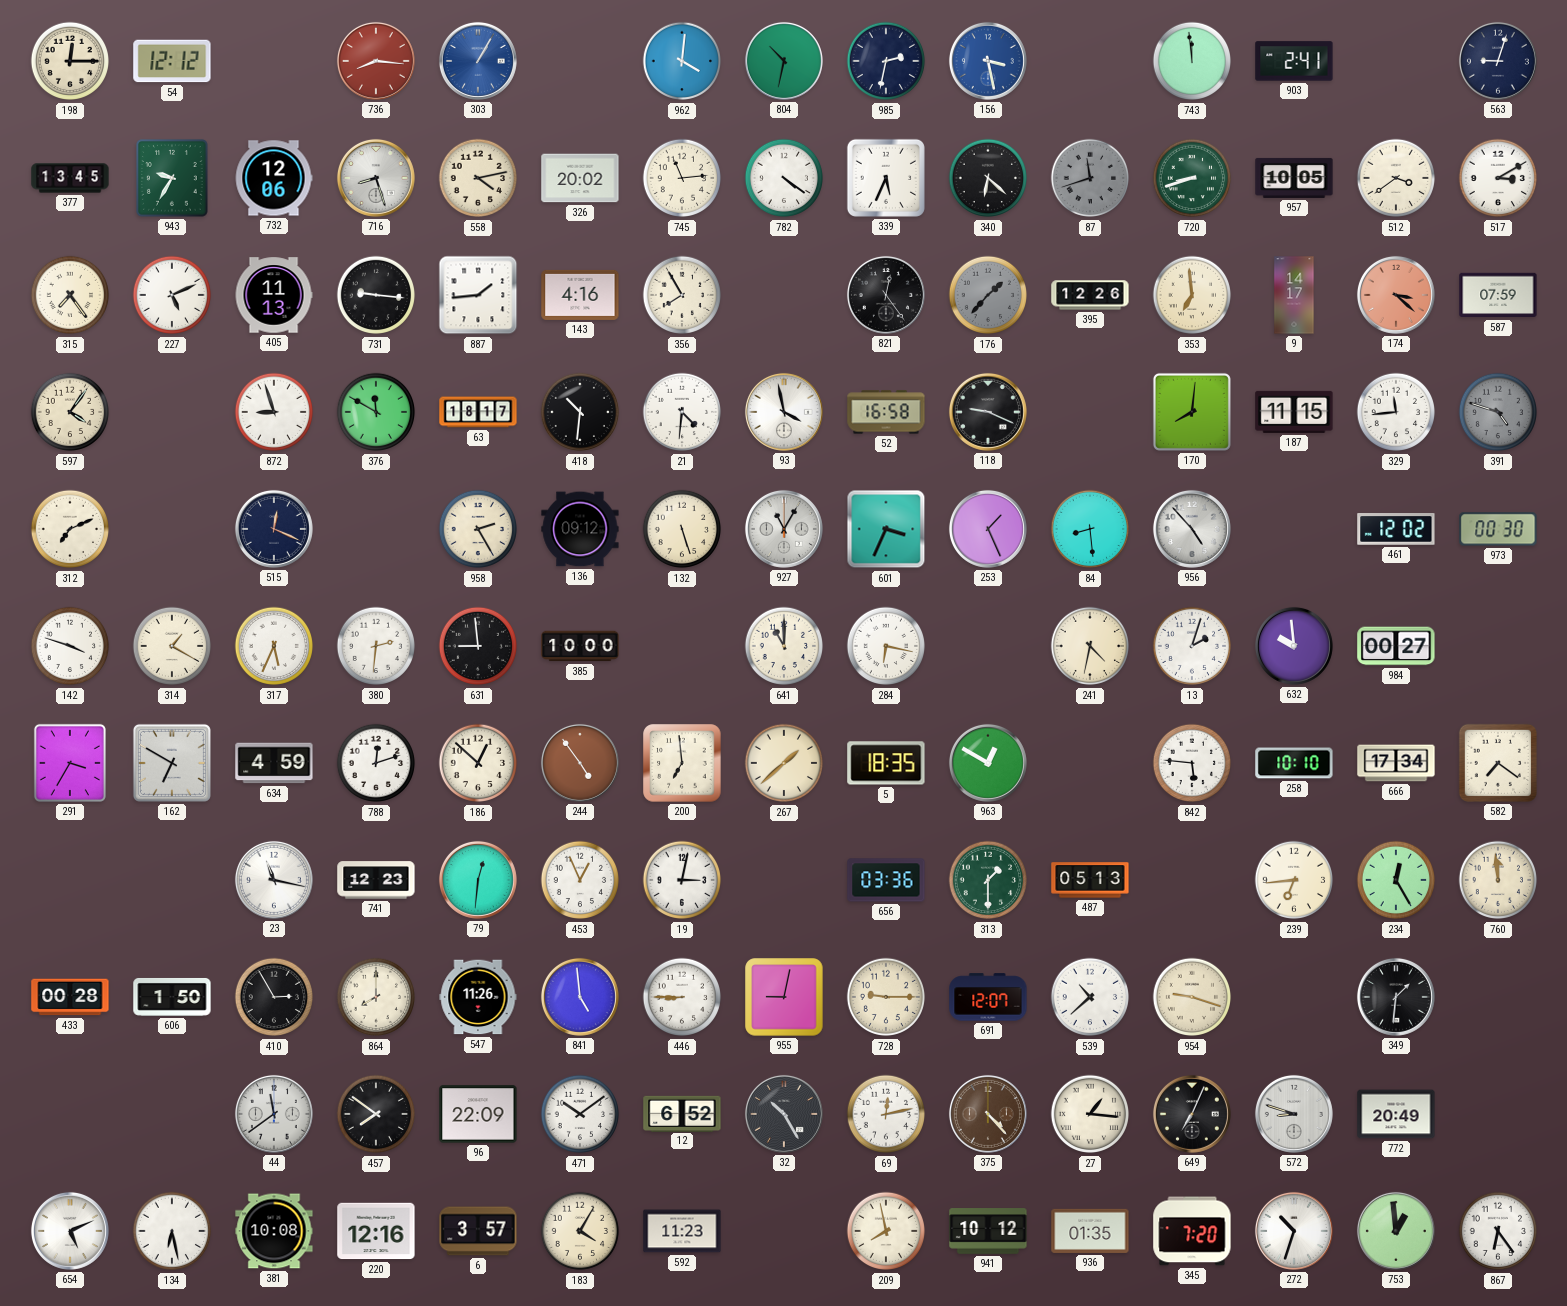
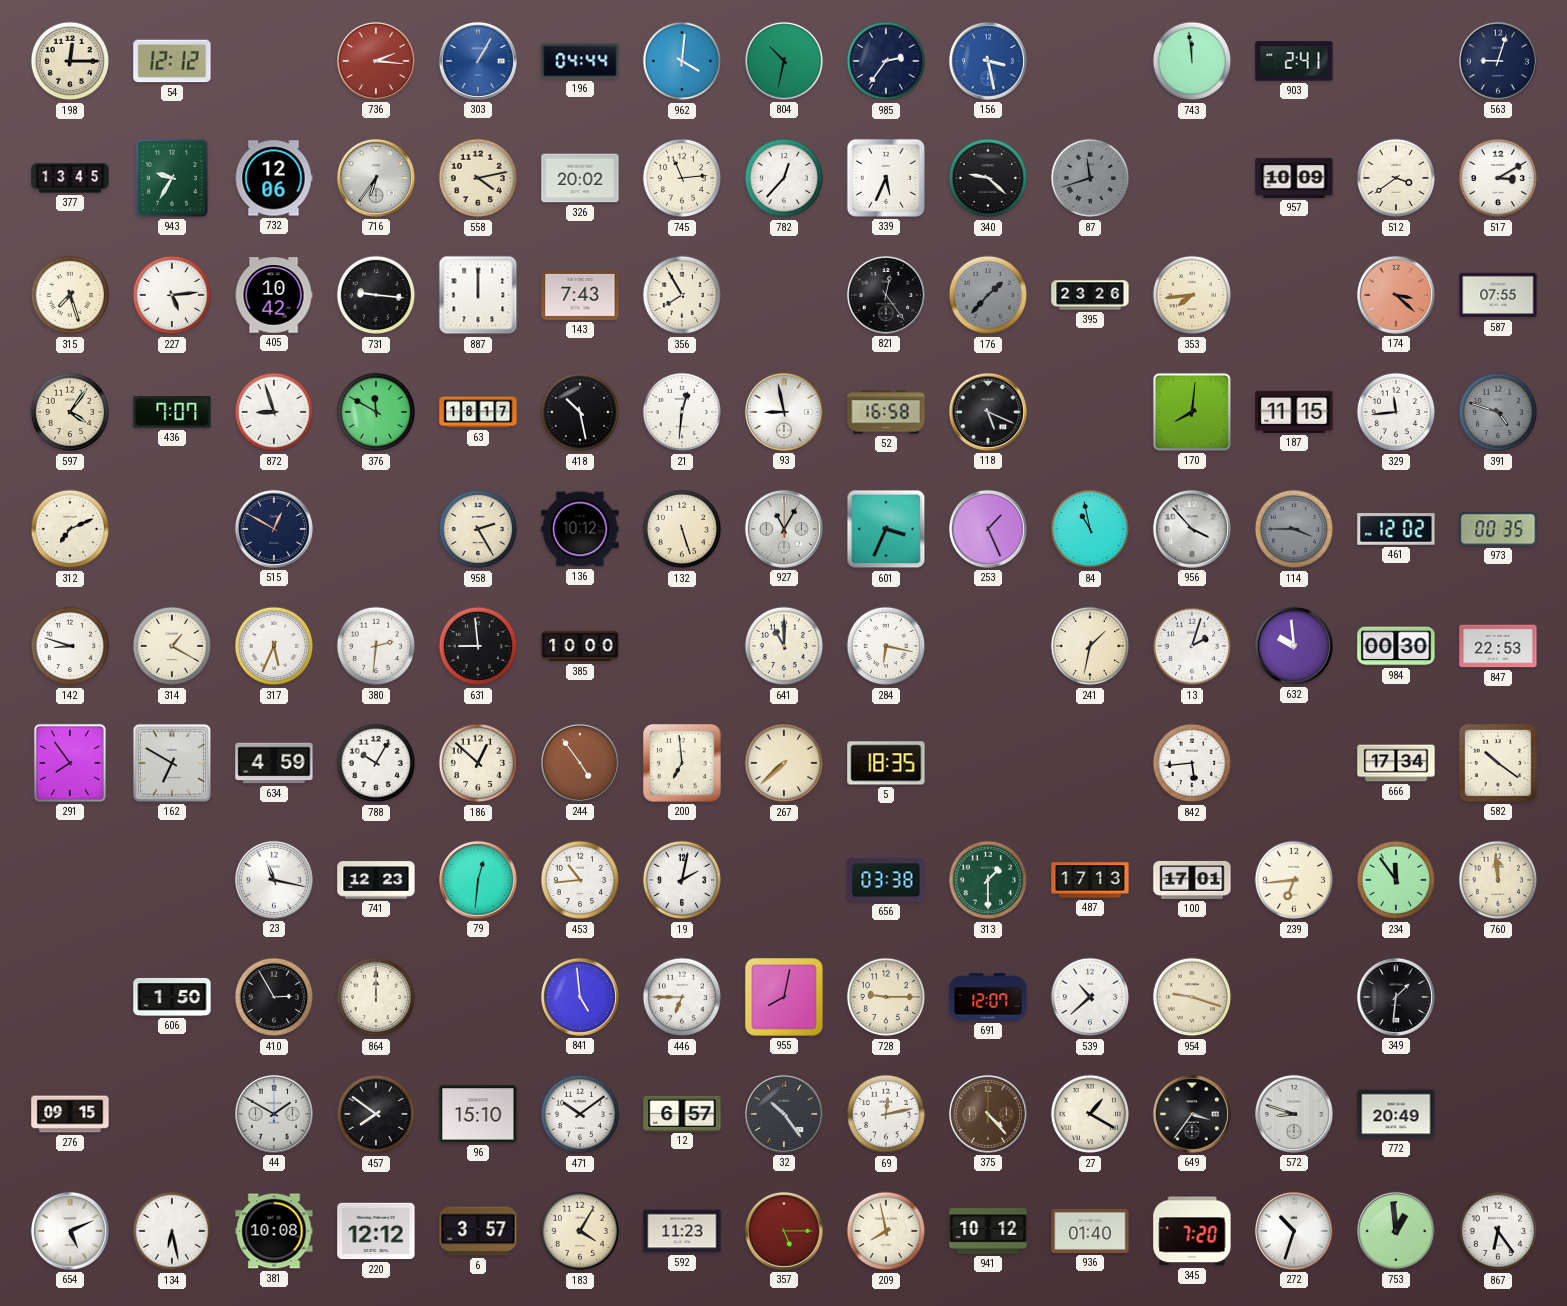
736: 8:16 -> 2:16
196: none -> 04:44
985: 2:32 -> 2:36
716: 8:27 -> 6:36
782: 4:21 -> 12:37
340: 6:22 -> 9:22
720: 8:42 -> none
957: 10:05 -> 10:09
315: 7:24 -> 7:27
227: 5:11 -> 5:14
405: 11:13 -> 10:42
887: 1:44 -> 12:00
143: 4:16 -> 7:43
395: 12:26 -> 23:26
353: 6:59 -> 7:44
9: 14:17 -> none
587: 07:59 -> 07:55
436: none -> 7:07
418: 10:31 -> 10:28
21: 4:31 -> 12:31
93: 3:58 -> 8:58
118: 9:19 -> 5:19
515: 12:19 -> 12:50
136: 09:12 -> 10:12
84: 8:29 -> 10:58
956: 4:53 -> 3:53
114: none -> 3:45
973: 00:30 -> 00:35
142: 3:48 -> 8:48
241: 4:32 -> 1:32
984: 00:27 -> 00:30
847: none -> 22:53
291: 3:35 -> 7:54
788: 12:12 -> 10:05
267: 1:38 -> 7:38
963: 12:50 -> none
842: 5:46 -> 5:44
258: 10:10 -> none
582: 7:21 -> 10:21
453: 12:56 -> 10:44
19: 3:02 -> 2:02
656: 03:36 -> 03:38
487: 05:13 -> 17:13
100: none -> 17:01
234: 12:25 -> 11:54
433: 00:28 -> none
864: 8:00 -> 12:00
547: 11:26 -> none
446: 8:45 -> 6:45
955: 9:02 -> 8:02
276: none -> 09:15
44: 11:39 -> 1:50
96: 22:09 -> 15:10
12: 6:52 -> 6:57
32: 10:25 -> 10:24
27: 1:16 -> 1:20
649: 7:04 -> 3:36
220: 12:16 -> 12:12
357: none -> 5:15
936: 01:35 -> 01:40
